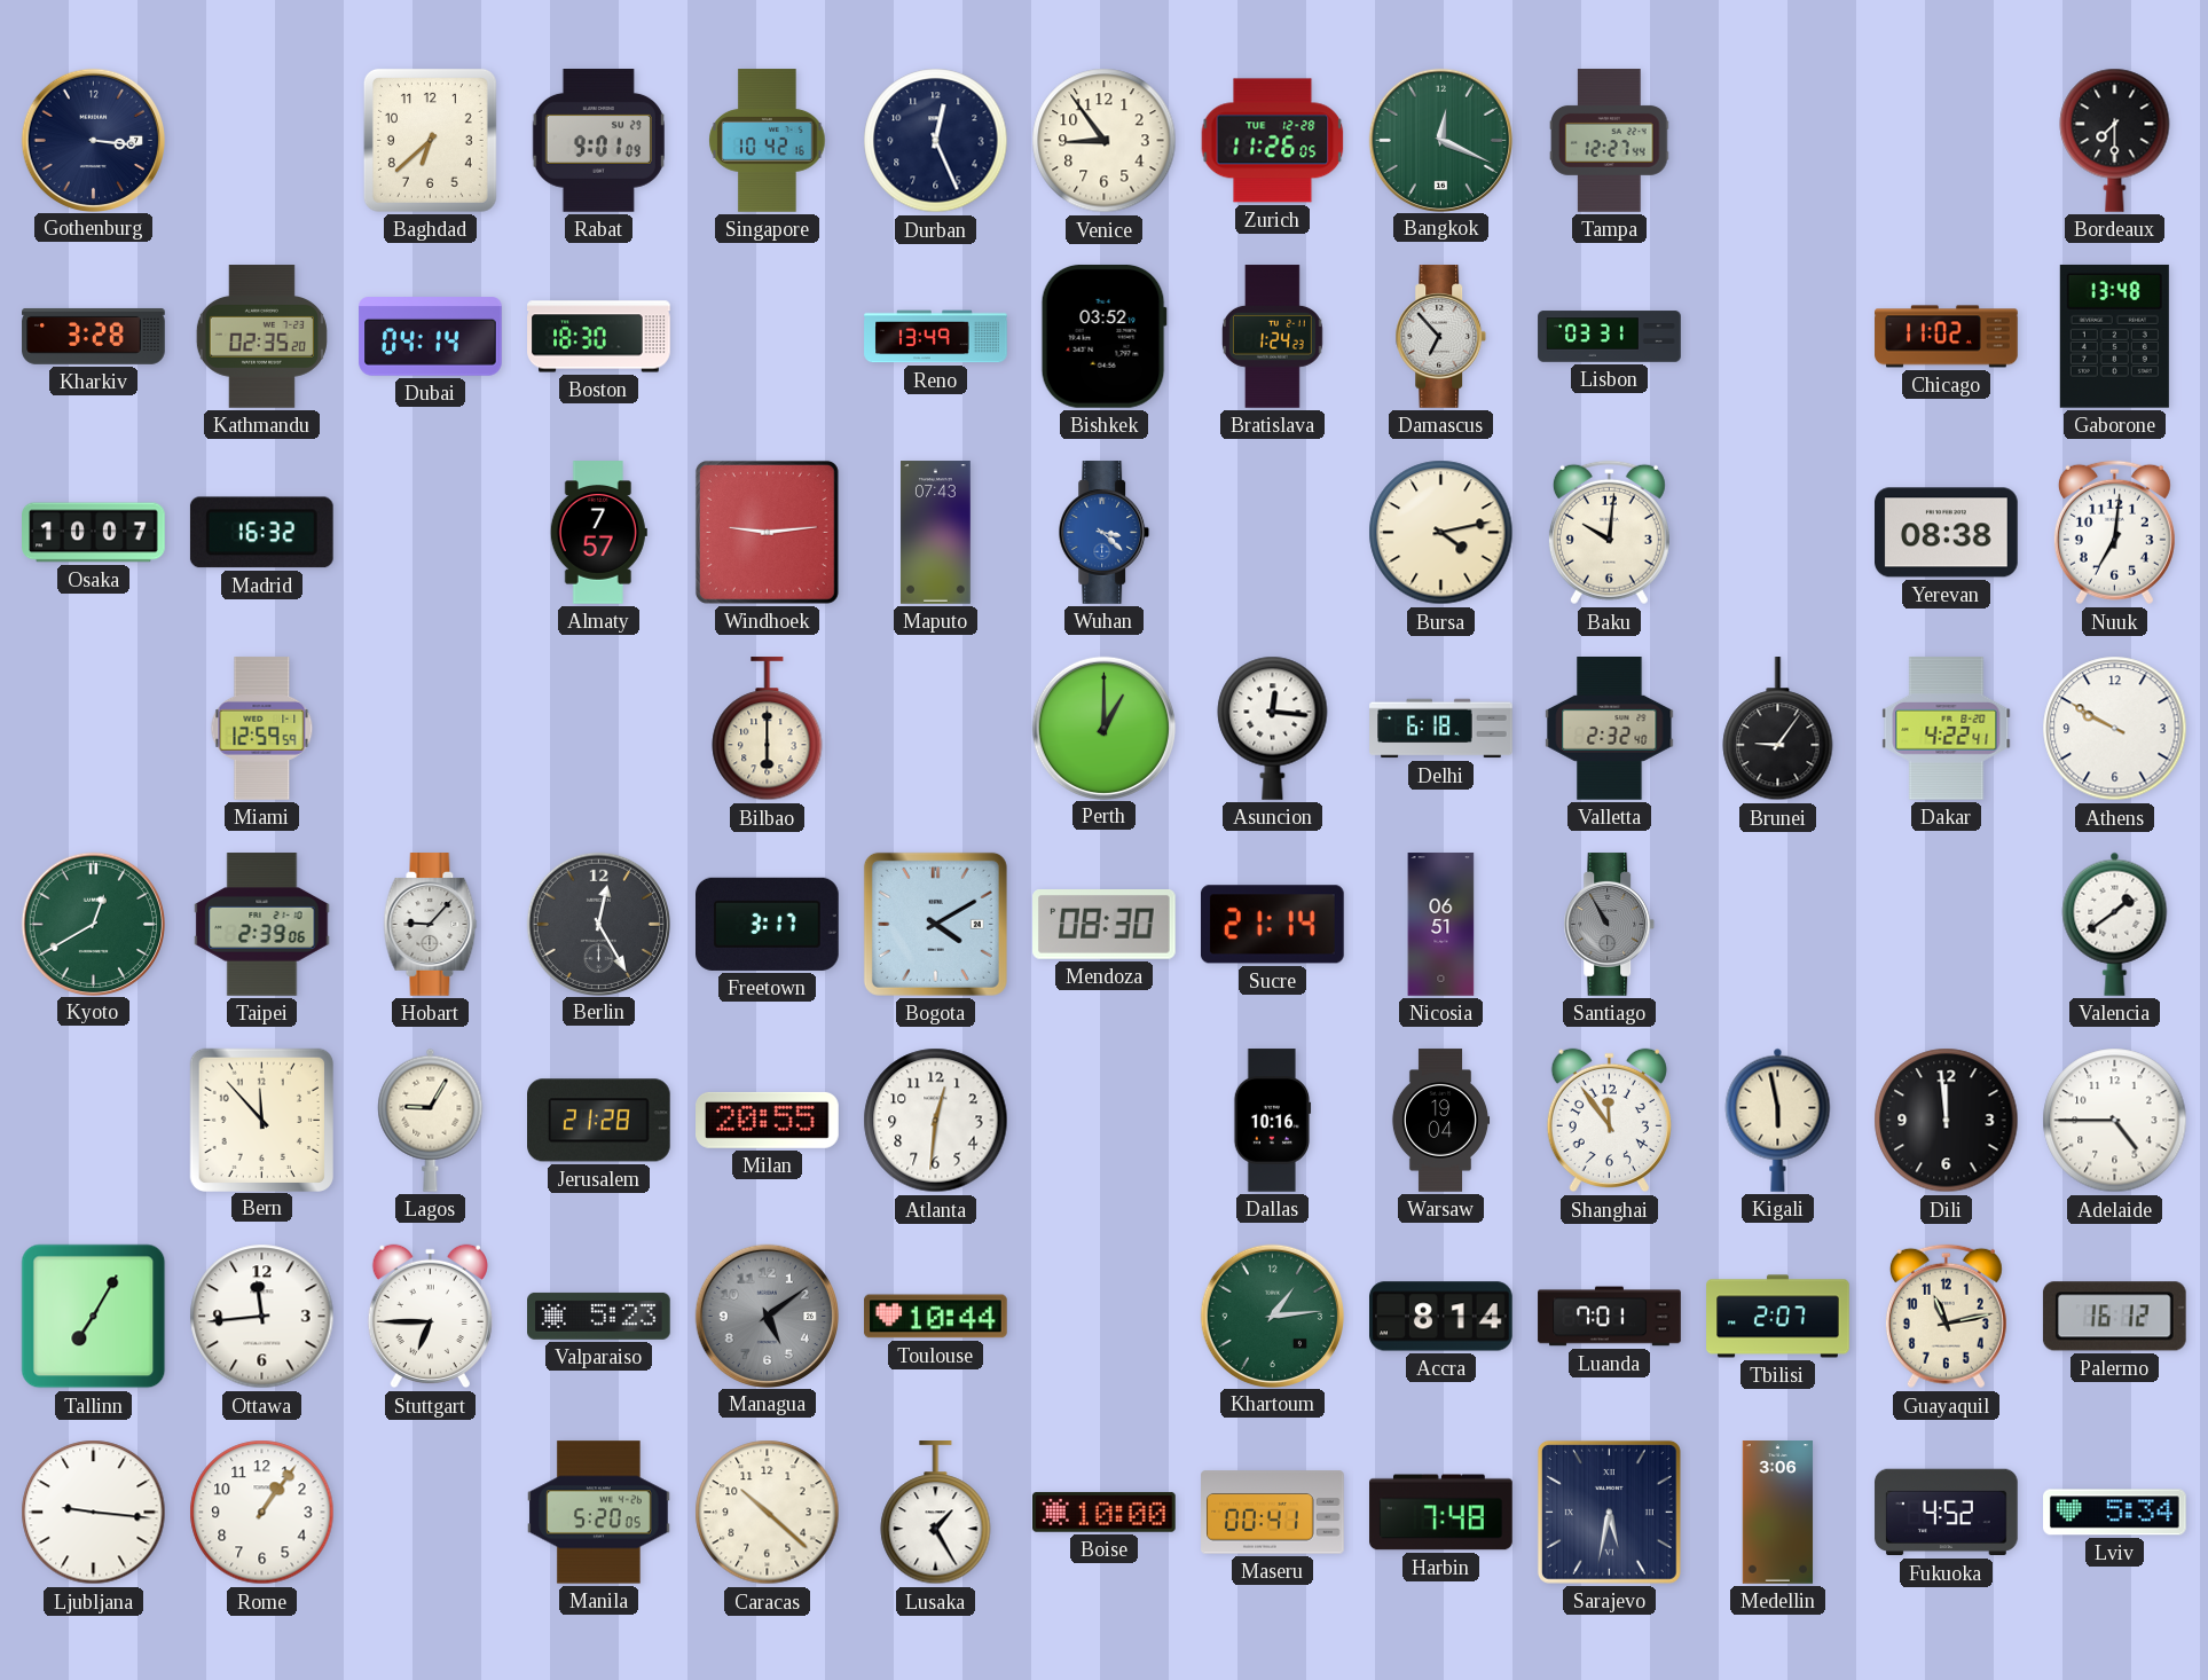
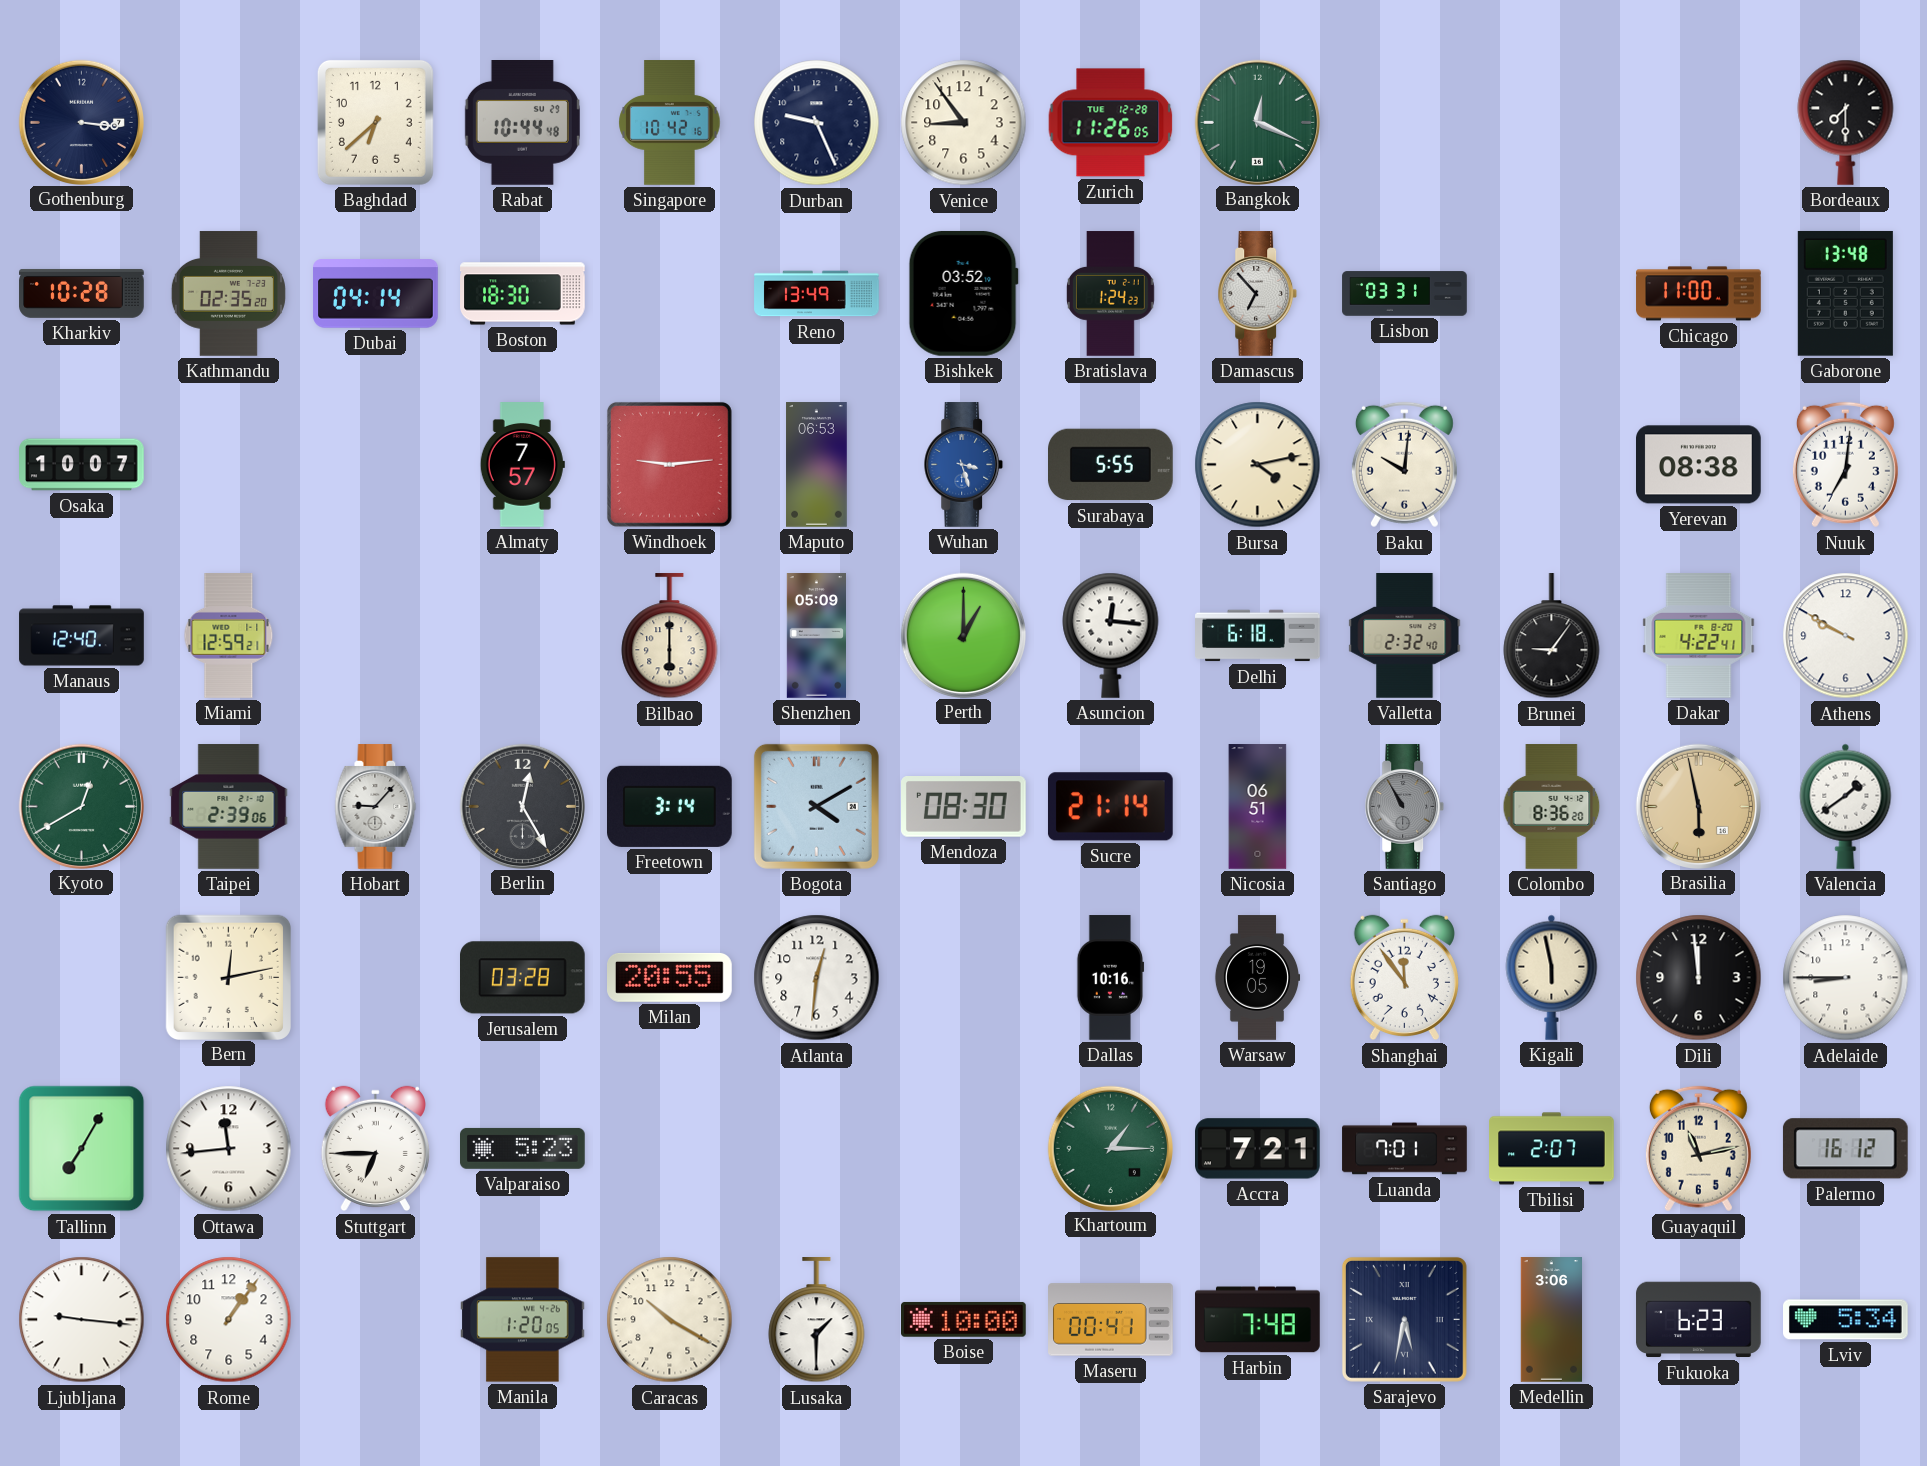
Rabat: 9:01 -> 10:44
Durban: 12:26 -> 9:26
Tampa: 12:27 -> none
Kharkiv: 3:28 -> 10:28
Chicago: 11:02 -> 11:00
Madrid: 16:32 -> none
Maputo: 07:43 -> 06:53
Wuhan: 3:22 -> 3:27
Surabaya: none -> 5:55
Manaus: none -> 12:40
Miami: 12:59:59 -> 12:59:21
Shenzhen: none -> 05:09
Freetown: 3:17 -> 3:14
Colombo: none -> 8:36
Brasilia: none -> 5:58
Bern: 11:53 -> 12:13
Lagos: 9:05 -> none
Jerusalem: 21:28 -> 03:28
Warsaw: 19:04 -> 19:05
Adelaide: 4:45 -> 8:45
Managua: 5:09 -> none
Toulouse: 10:44 -> none
Khartoum: 1:14 -> 1:15
Accra: 8:14 -> 7:21
Manila: 5:20 -> 1:20
Caracas: 10:22 -> 10:20
Lusaka: 1:25 -> 1:30
Fukuoka: 4:52 -> 6:23
